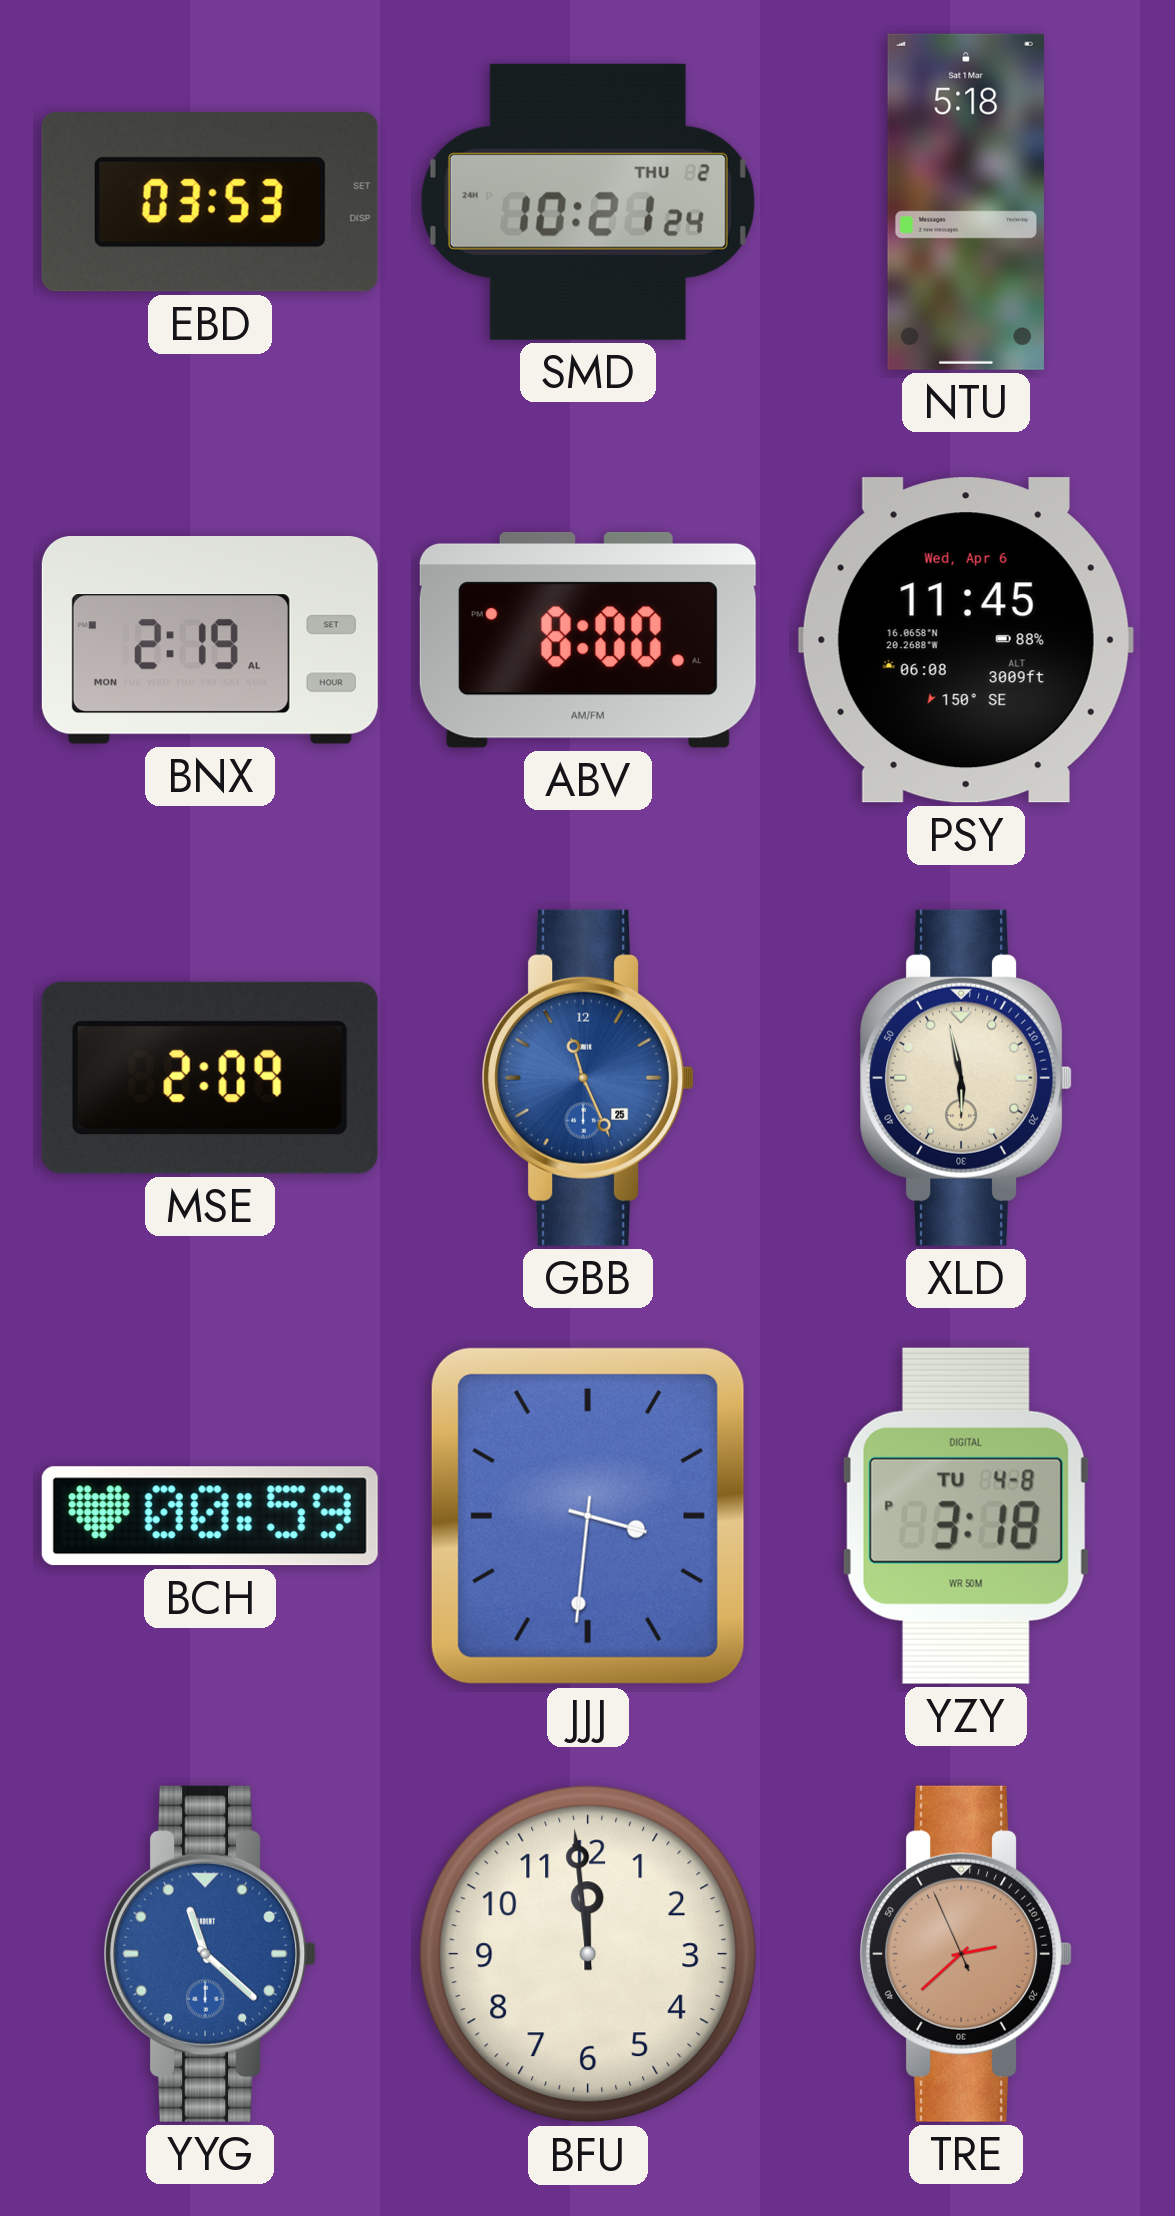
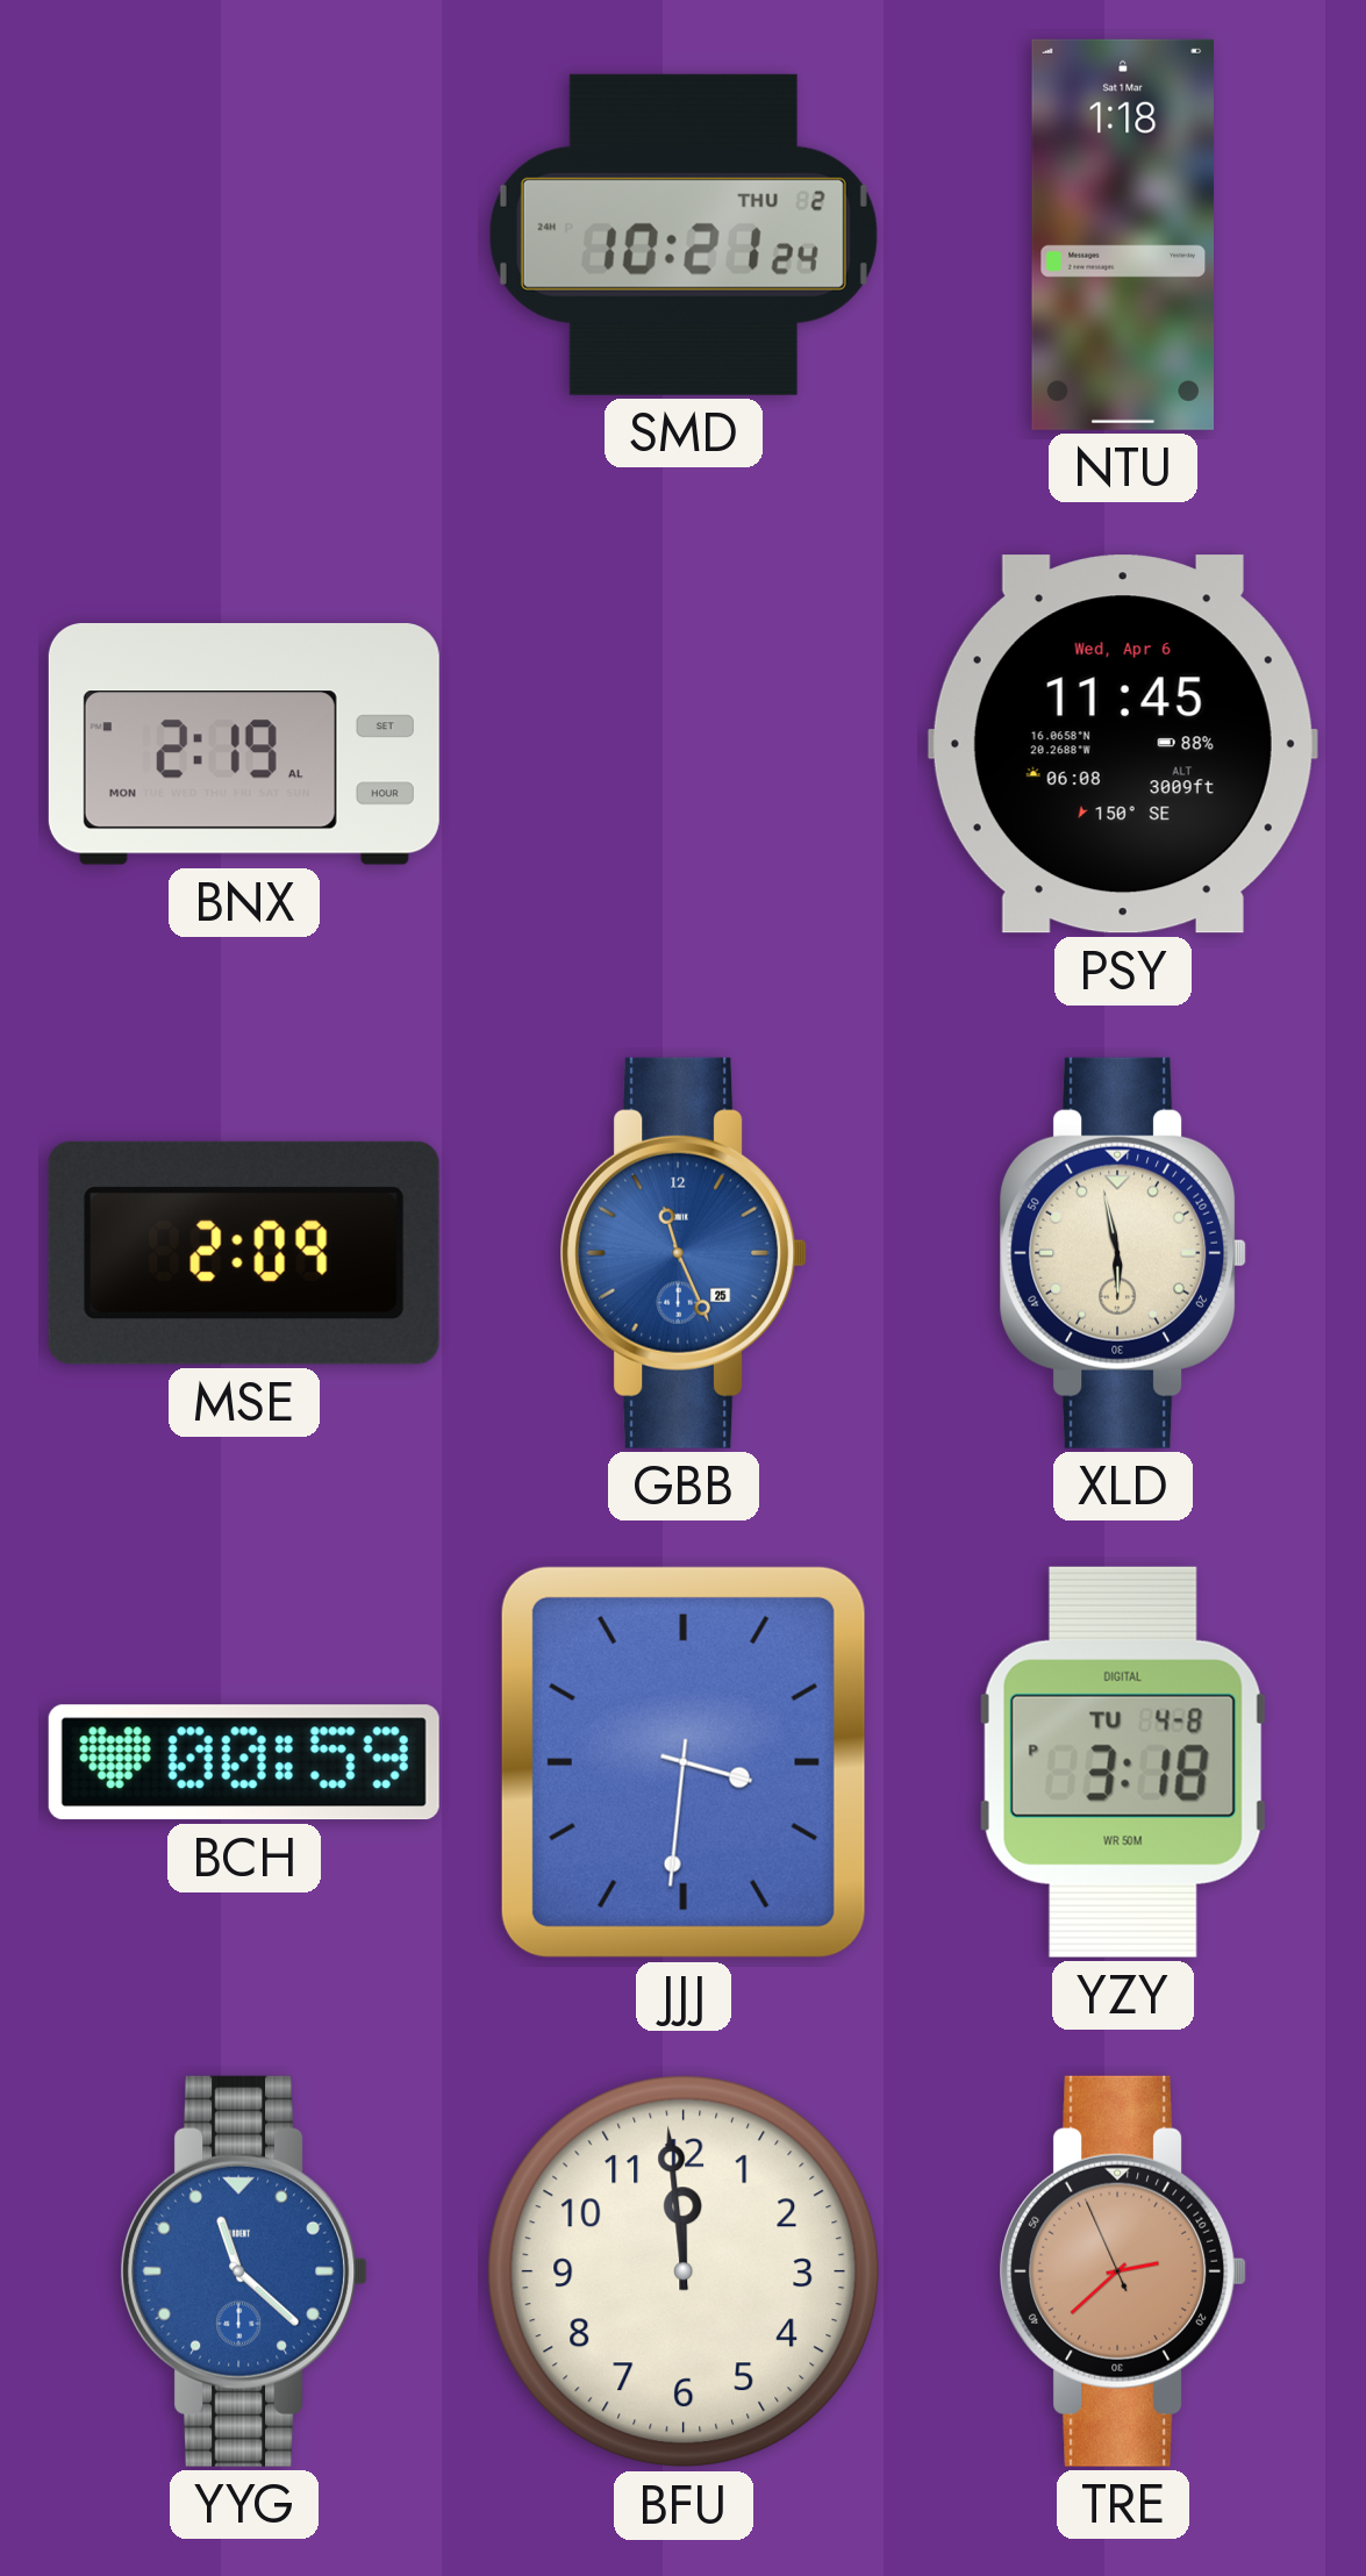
EBD: 03:53 -> none
NTU: 5:18 -> 1:18
ABV: 8:00 -> none
